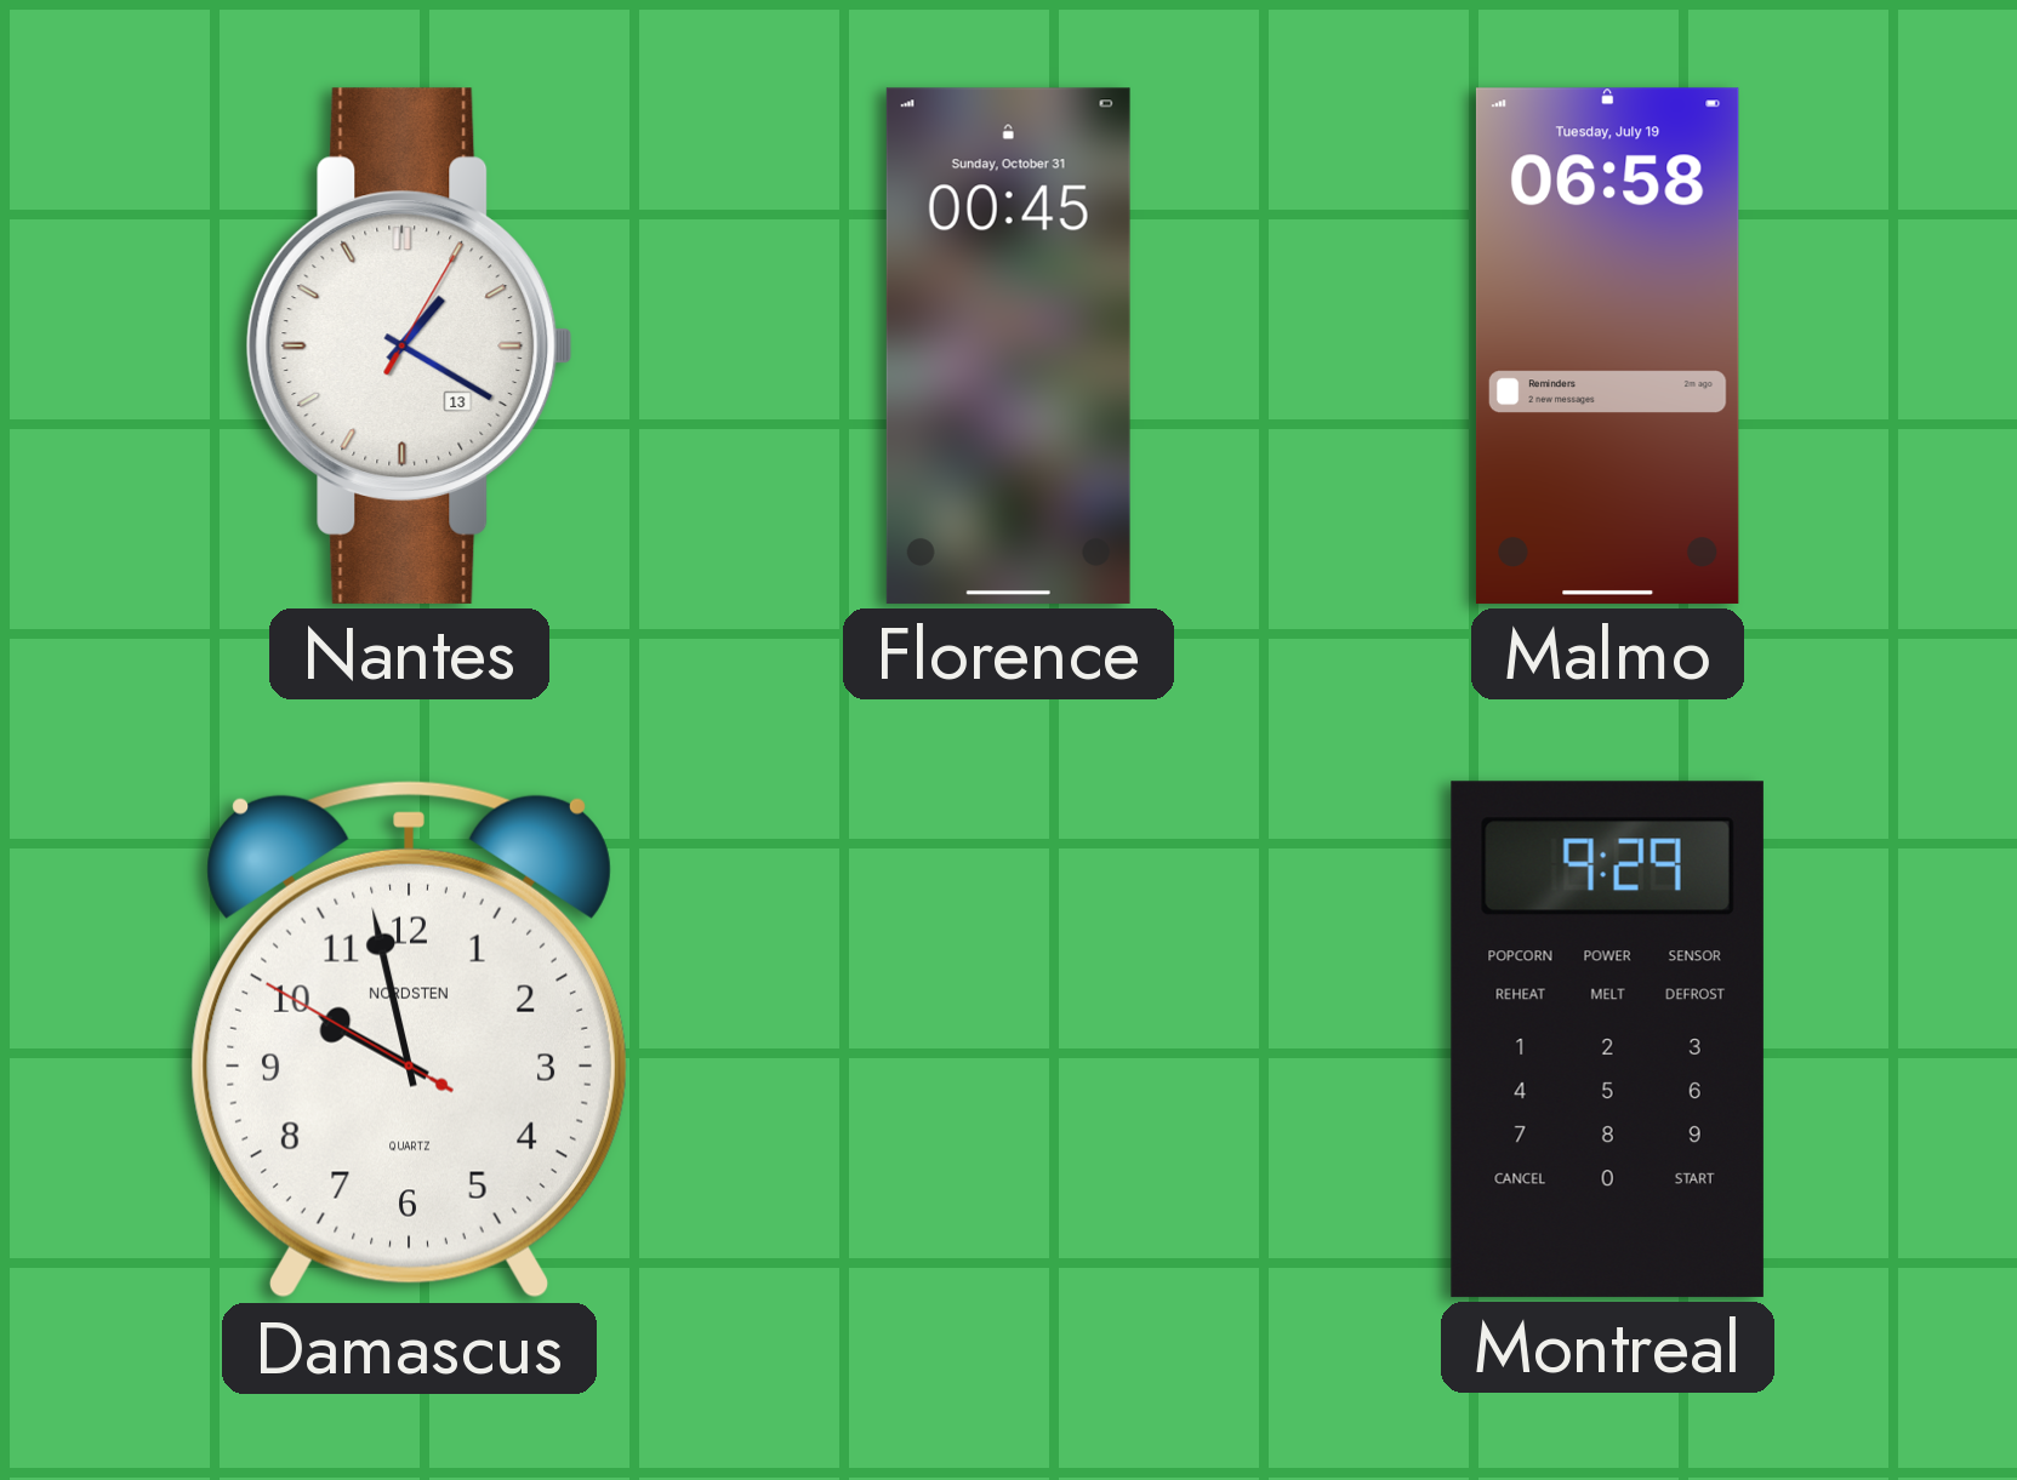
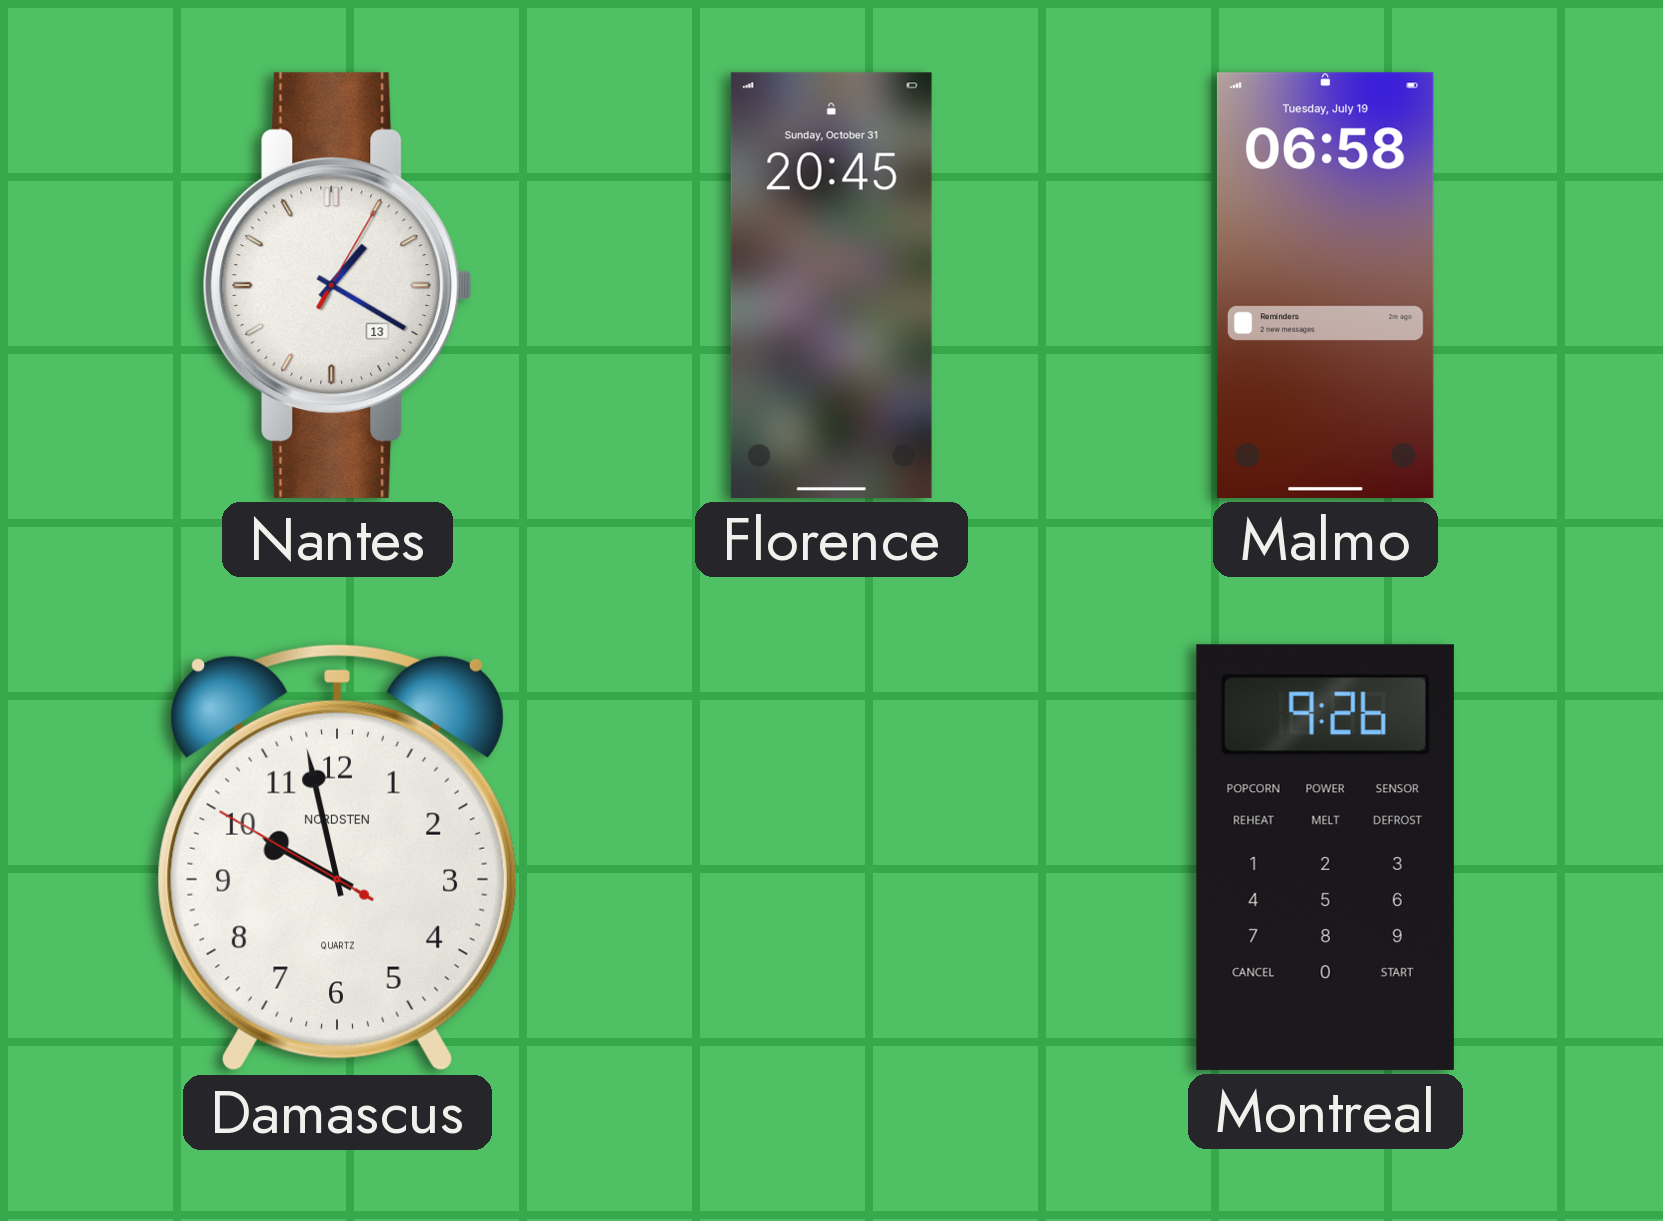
Florence: 00:45 -> 20:45
Montreal: 9:29 -> 9:26
